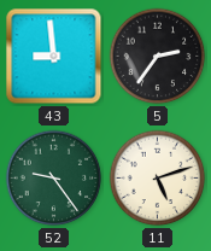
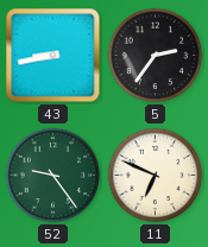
43: 8:59 -> 8:43
11: 5:12 -> 6:49
